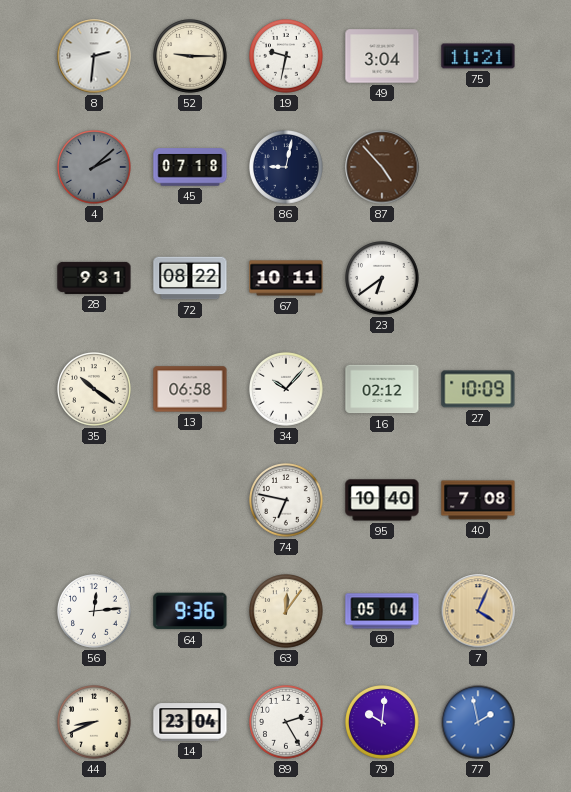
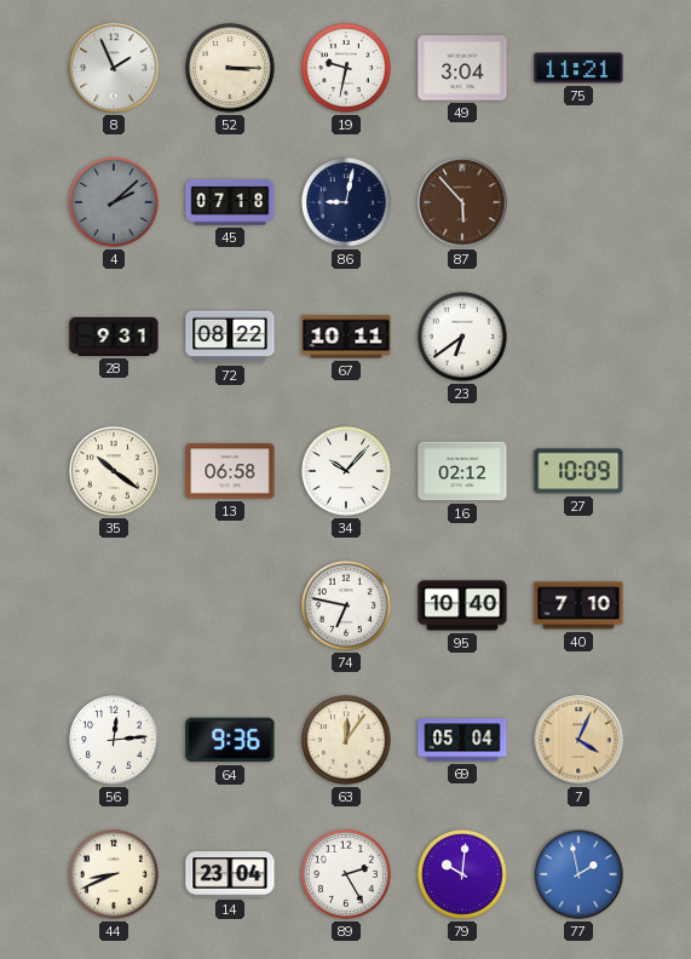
8: 2:31 -> 1:56
52: 9:15 -> 3:15
87: 4:53 -> 5:53
40: 7:08 -> 7:10
